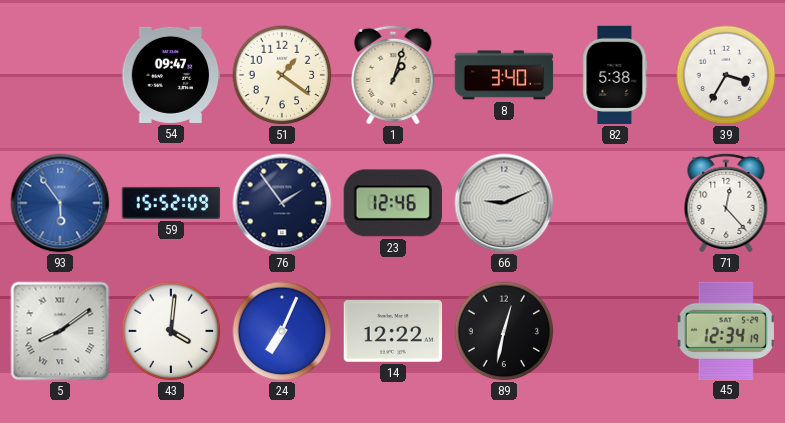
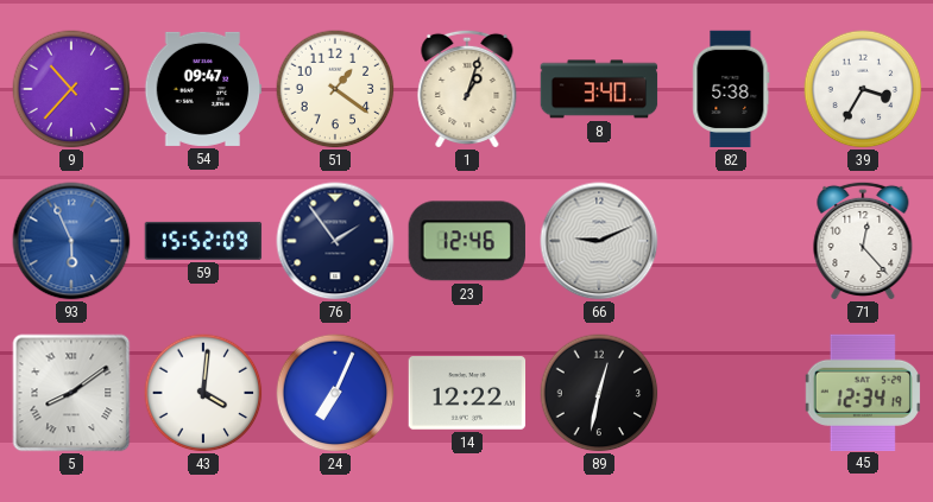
9: none -> 10:37
93: 5:54 -> 5:56
